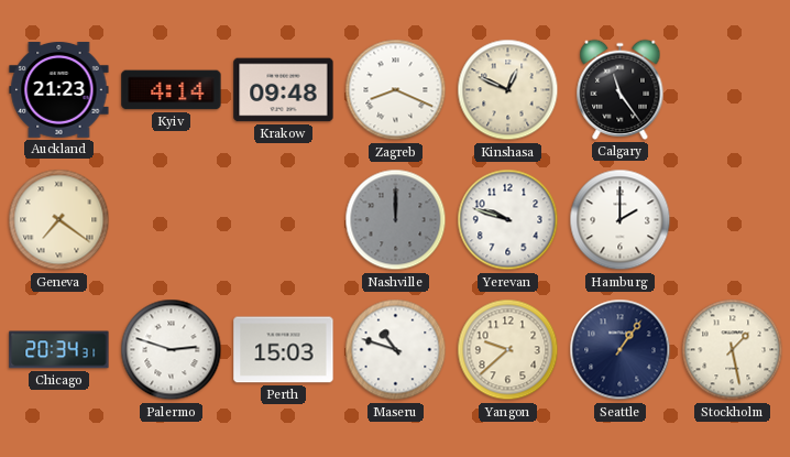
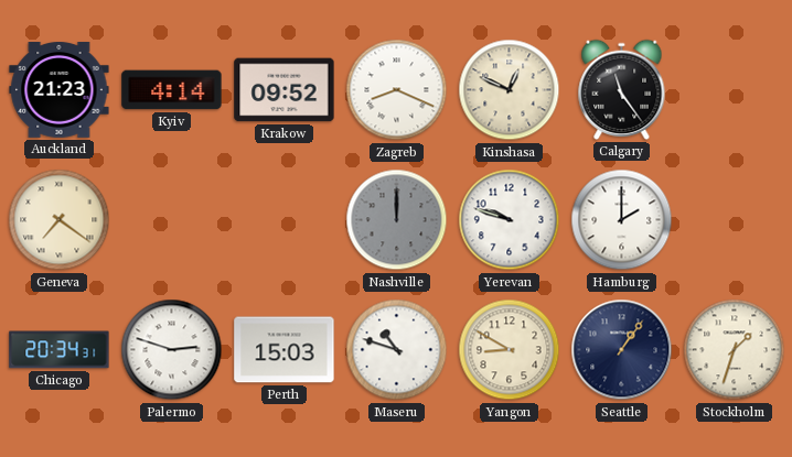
Krakow: 09:48 -> 09:52
Yangon: 9:38 -> 8:50
Stockholm: 1:28 -> 1:33
